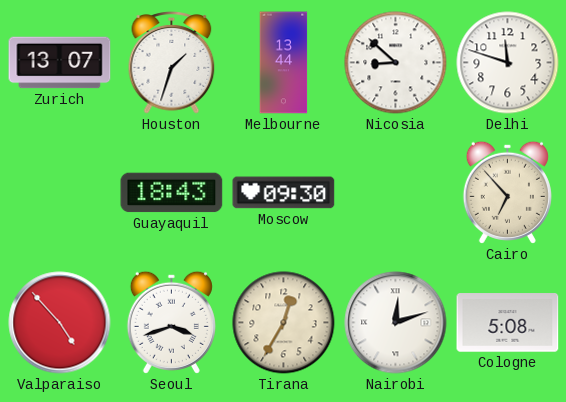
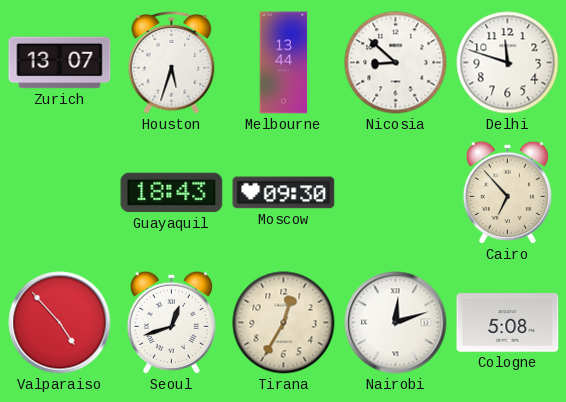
Houston: 1:33 -> 5:33
Seoul: 3:42 -> 12:42
